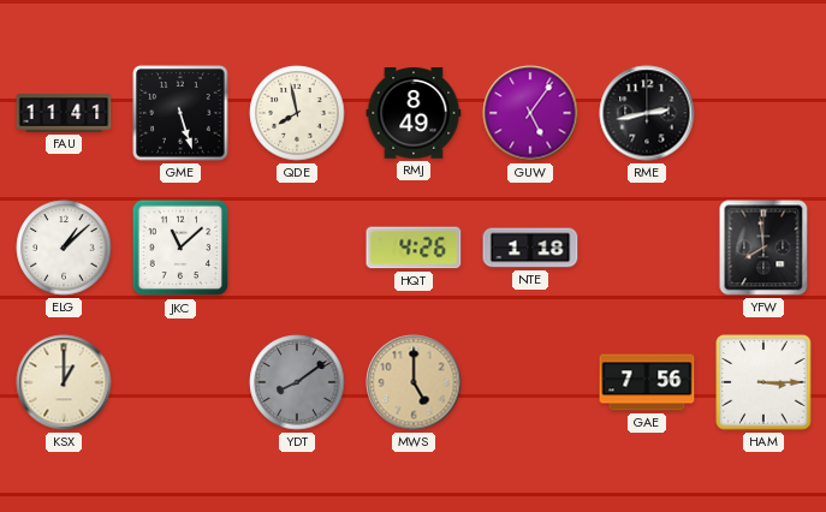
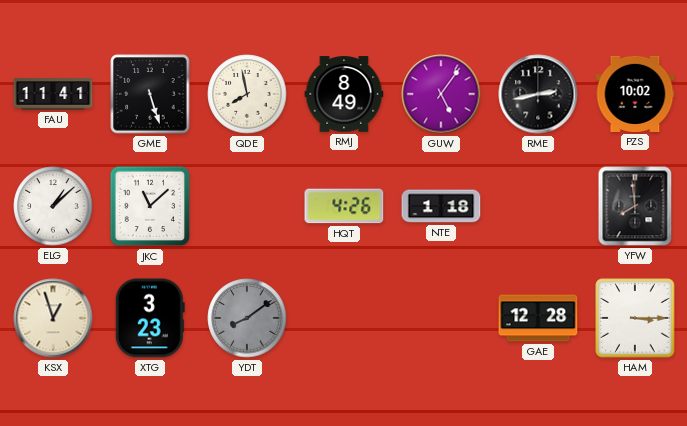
PZS: none -> 10:02
KSX: 1:00 -> 12:57
XTG: none -> 3:23
MWS: 5:00 -> none
GAE: 7:56 -> 12:28
